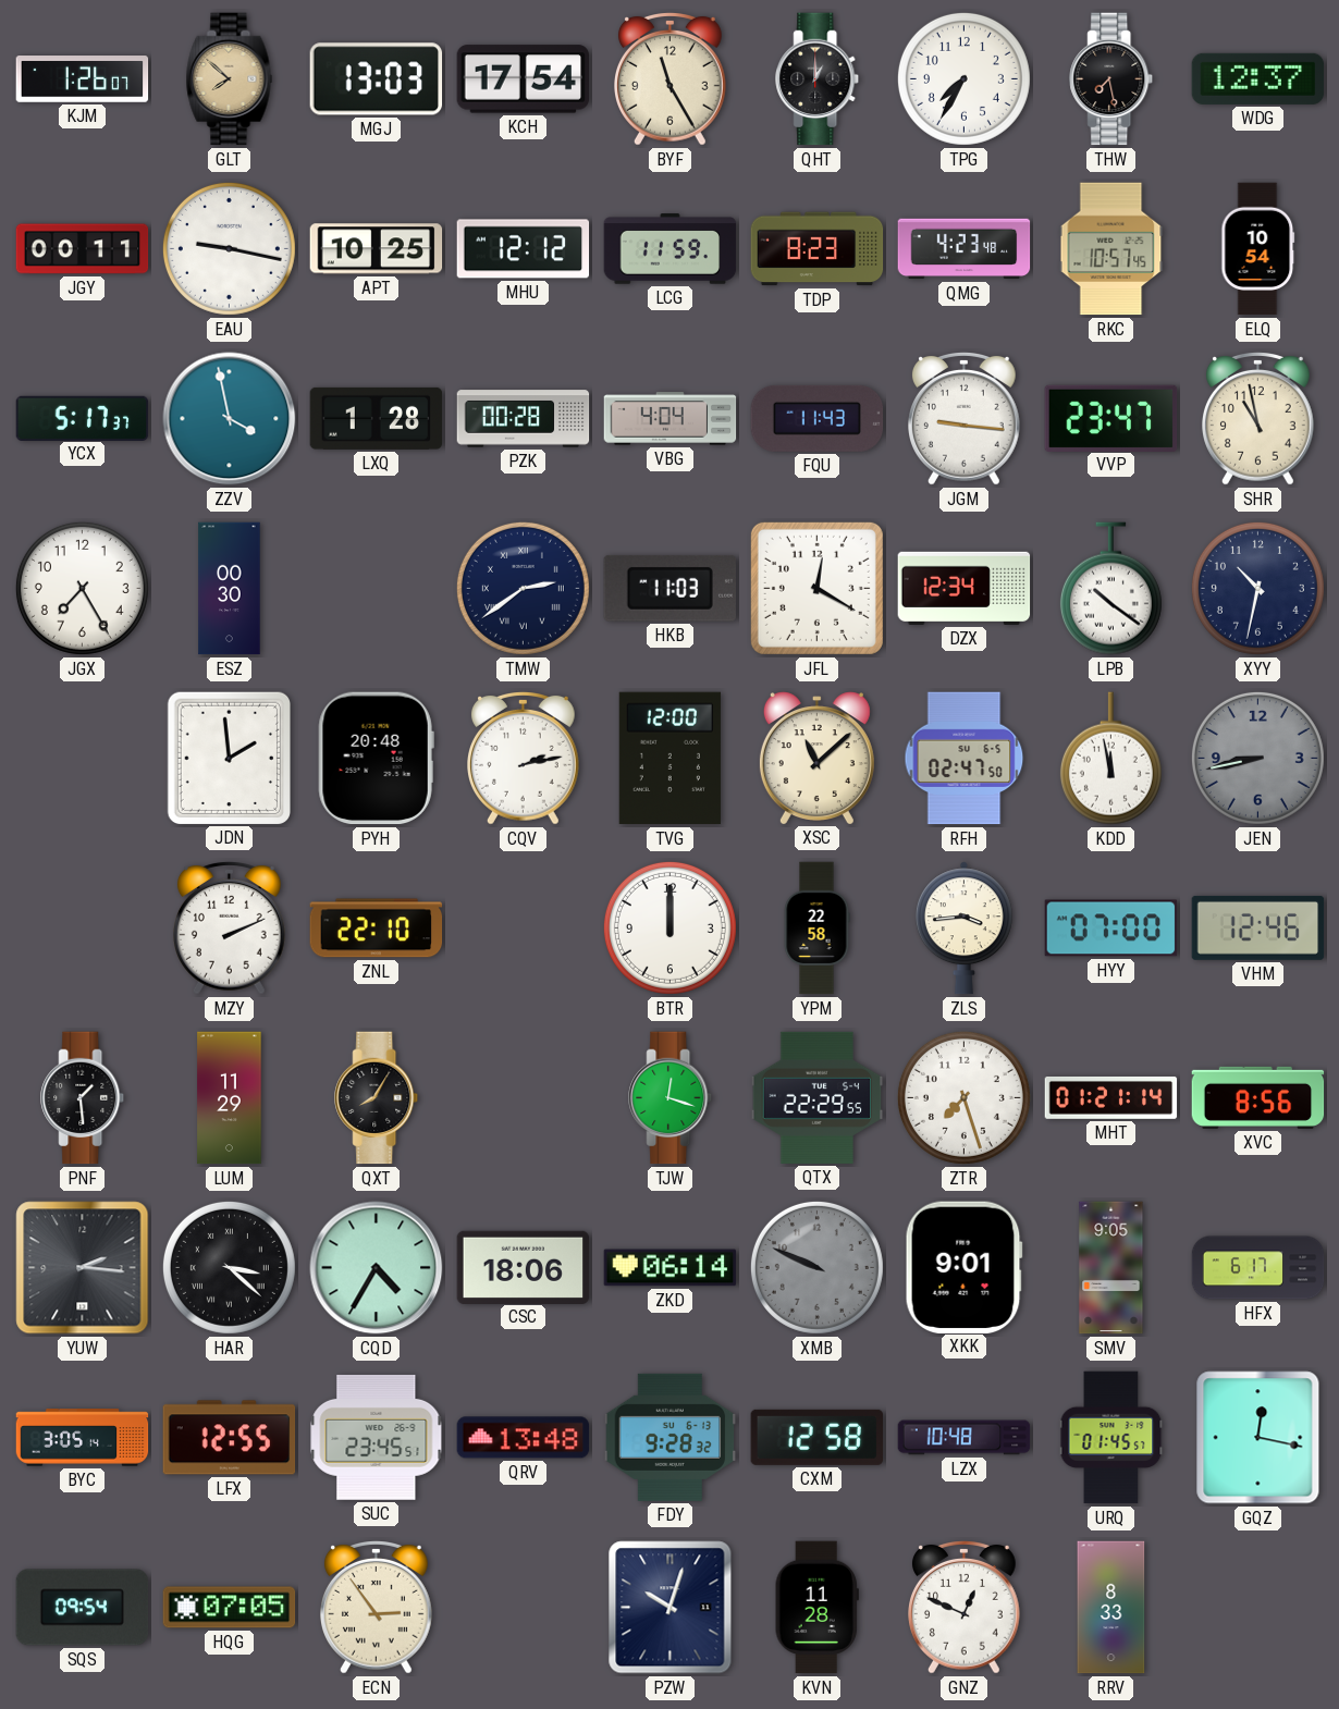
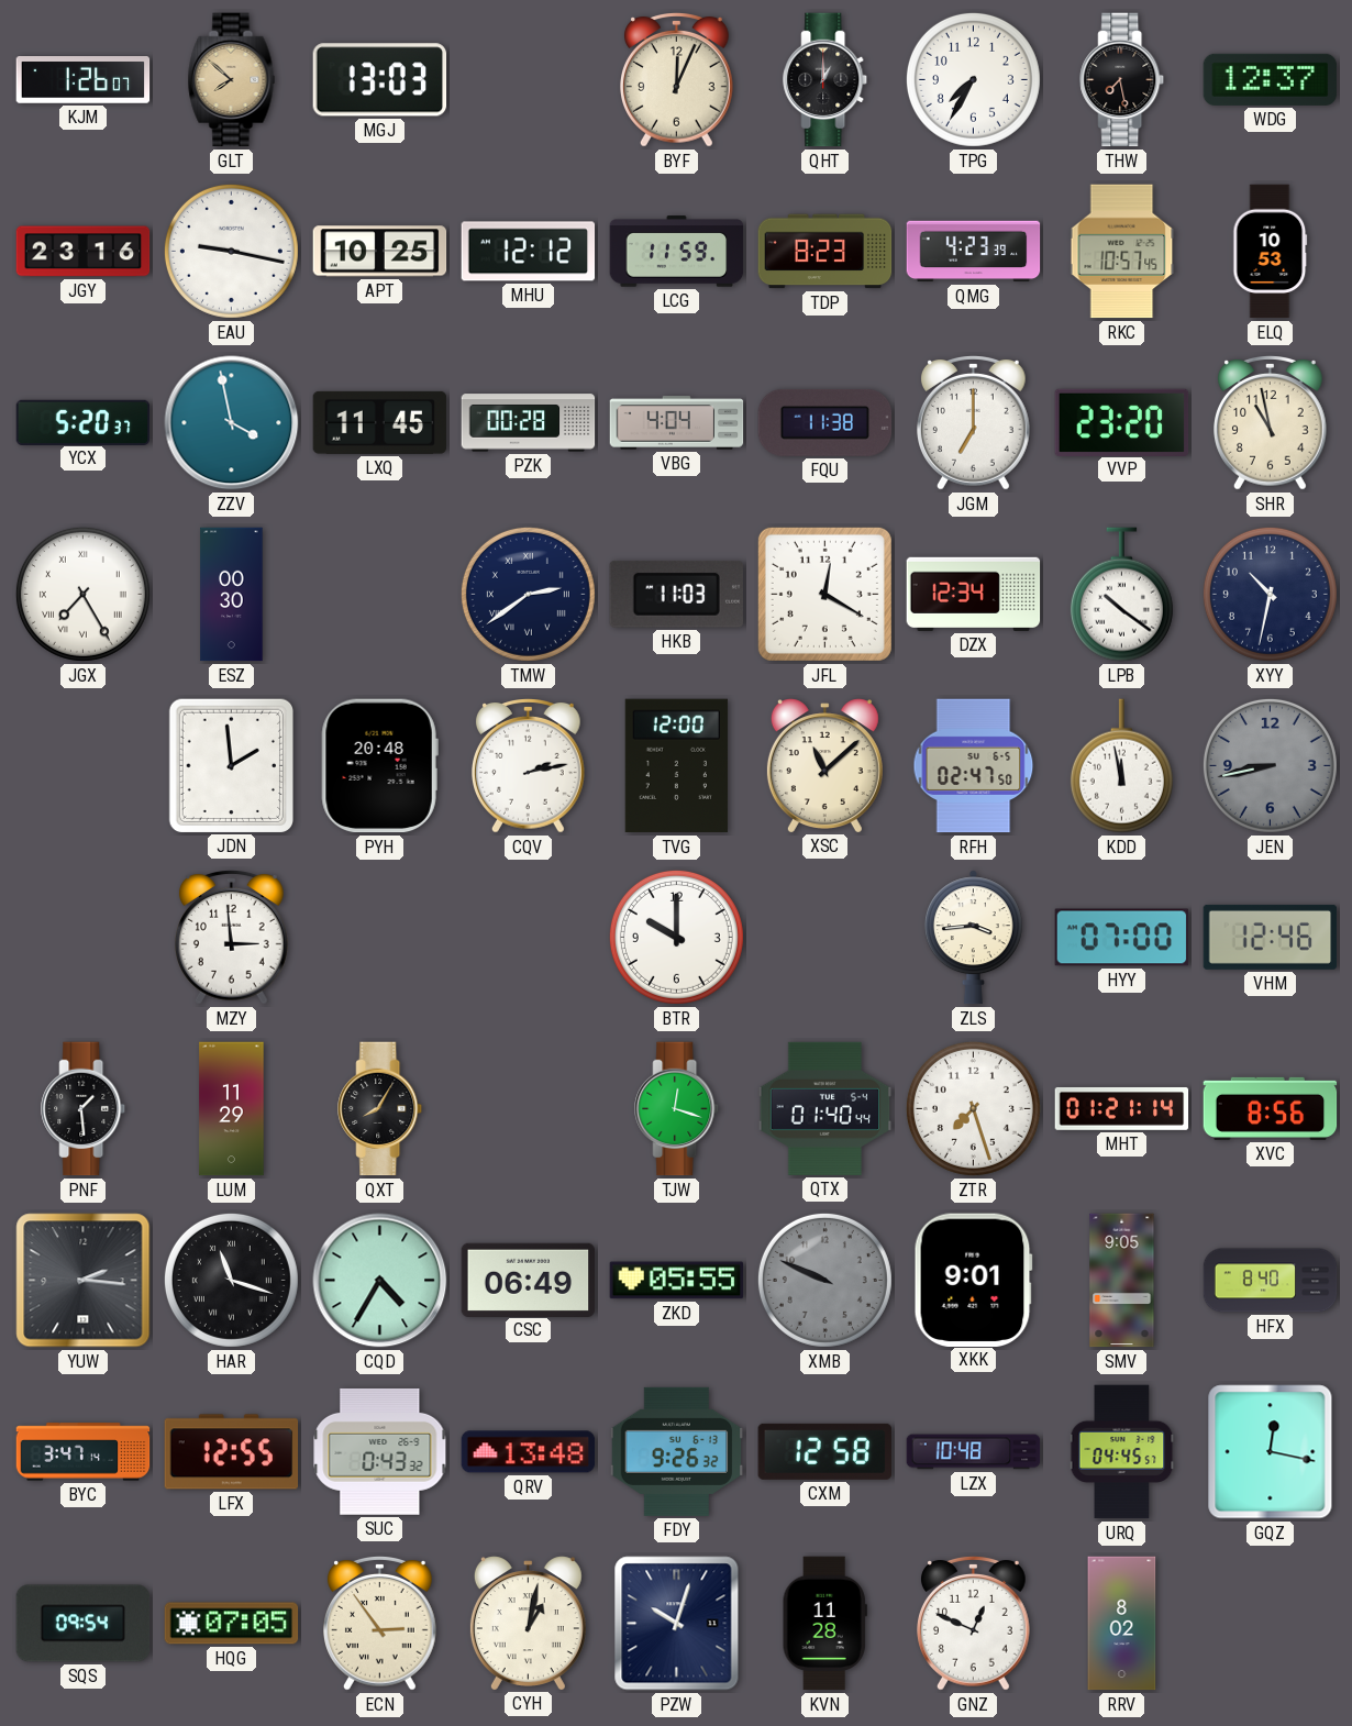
KCH: 17:54 -> none
BYF: 11:25 -> 12:04
JGY: 00:11 -> 23:16
QMG: 4:23:48 -> 4:23:39
ELQ: 10:54 -> 10:53
YCX: 5:17 -> 5:20
LXQ: 1:28 -> 11:45
FQU: 11:43 -> 11:38
JGM: 9:16 -> 7:00
VVP: 23:47 -> 23:20
JGX numerals: Arabic -> Roman
MZY: 2:11 -> 2:59
ZNL: 22:10 -> none
BTR: 12:00 -> 10:00
YPM: 22:58 -> none
QTX: 22:29 -> 01:40
HAR: 3:22 -> 11:18
CSC: 18:06 -> 06:49
ZKD: 06:14 -> 05:55
HFX: 6:17 -> 8:40
BYC: 3:05 -> 3:47
SUC: 23:45 -> 0:43
FDY: 9:28 -> 9:26
URQ: 01:45 -> 04:45
CYH: none -> 1:02
RRV: 8:33 -> 8:02
